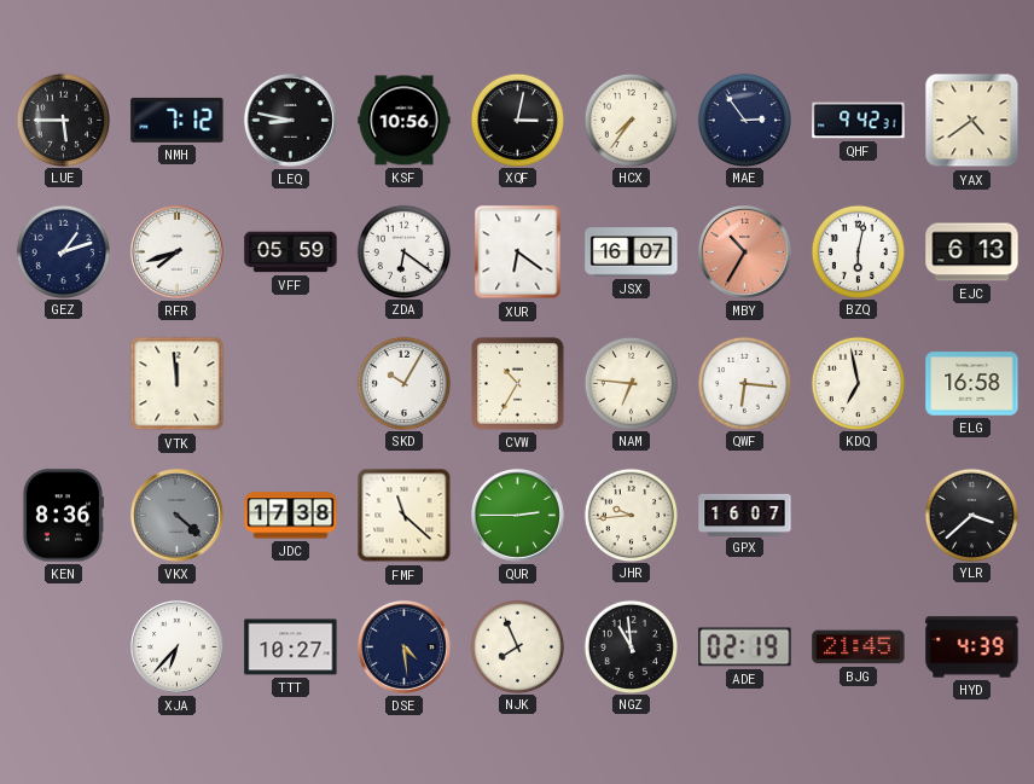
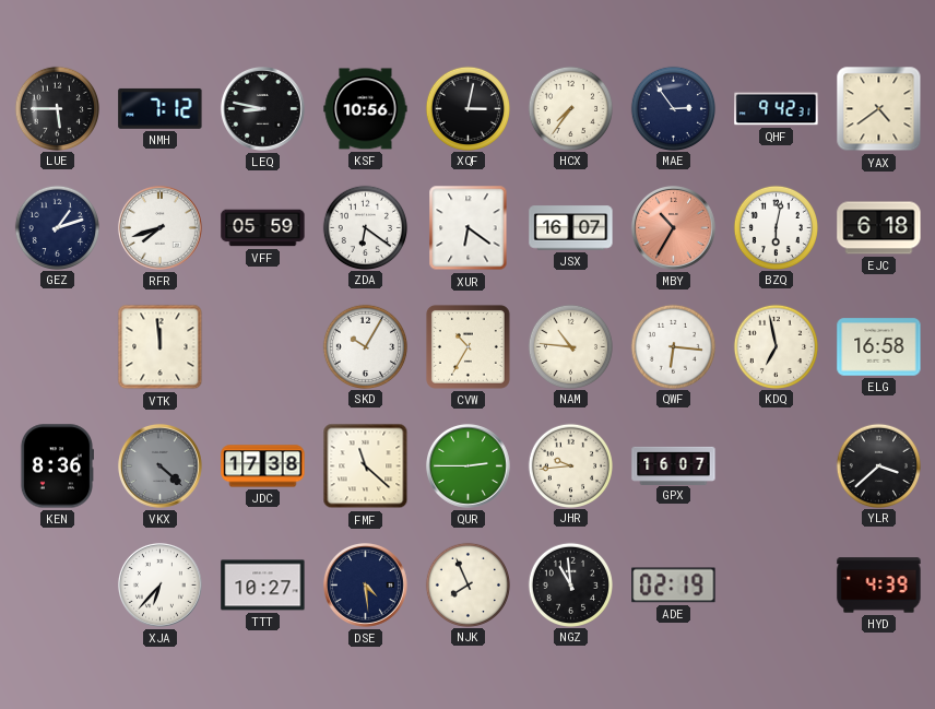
EJC: 6:13 -> 6:18
NAM: 6:46 -> 10:46
BJG: 21:45 -> none
